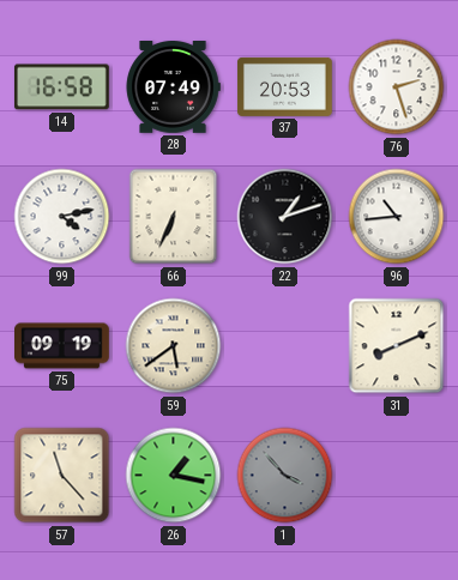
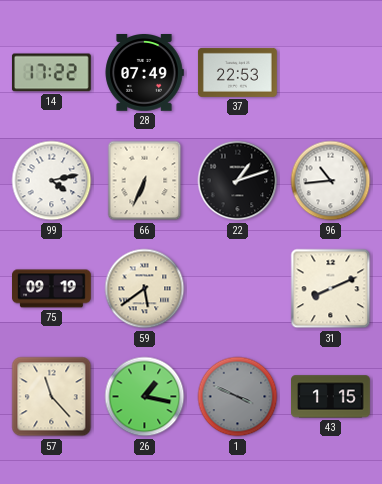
14: 16:58 -> 17:22
37: 20:53 -> 22:53
76: 2:27 -> none
1: 3:53 -> 3:49
43: none -> 1:15
